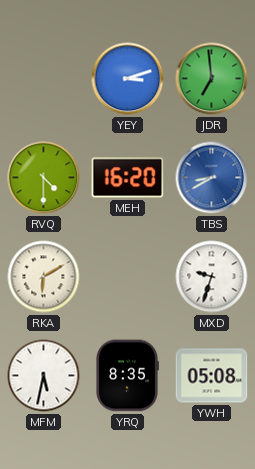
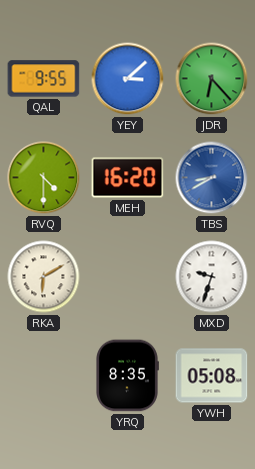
QAL: none -> 9:55
YEY: 3:12 -> 3:08
JDR: 6:59 -> 6:23
MFM: 5:32 -> none
